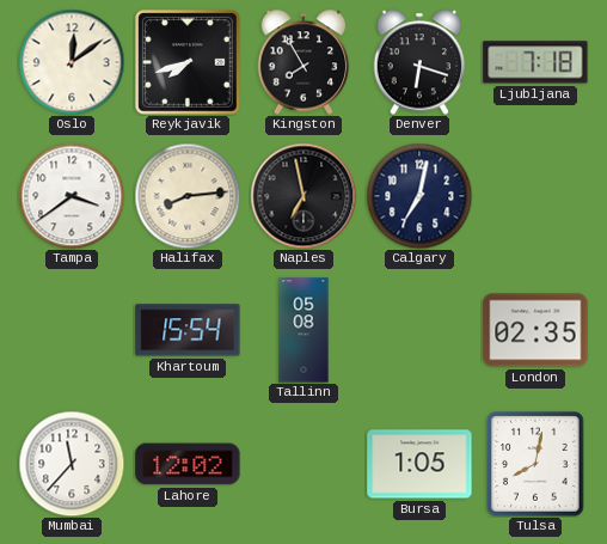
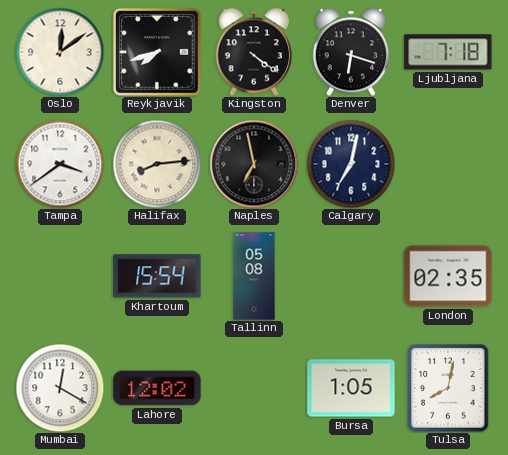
Kingston: 7:55 -> 4:21
Mumbai: 11:37 -> 12:20
